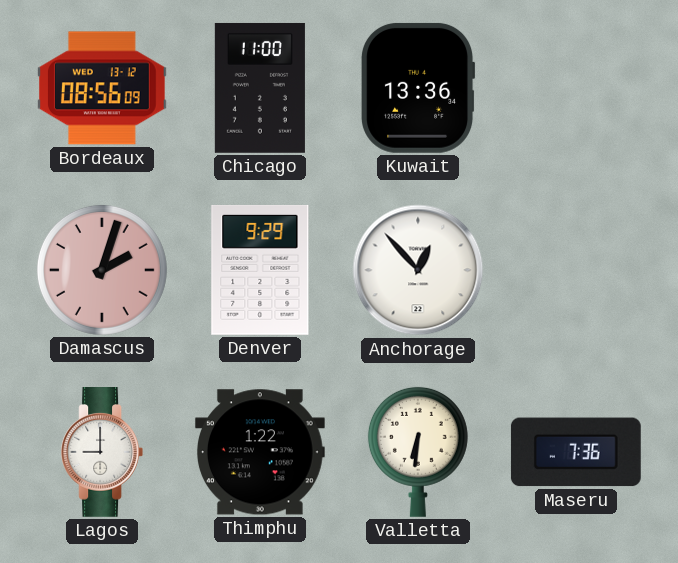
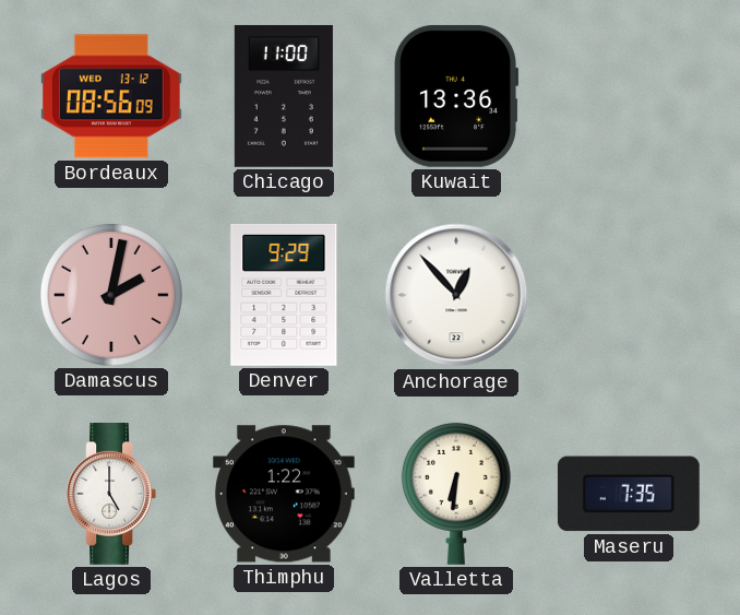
Damascus: 2:03 -> 2:02
Lagos: 9:00 -> 5:00
Maseru: 7:36 -> 7:35
